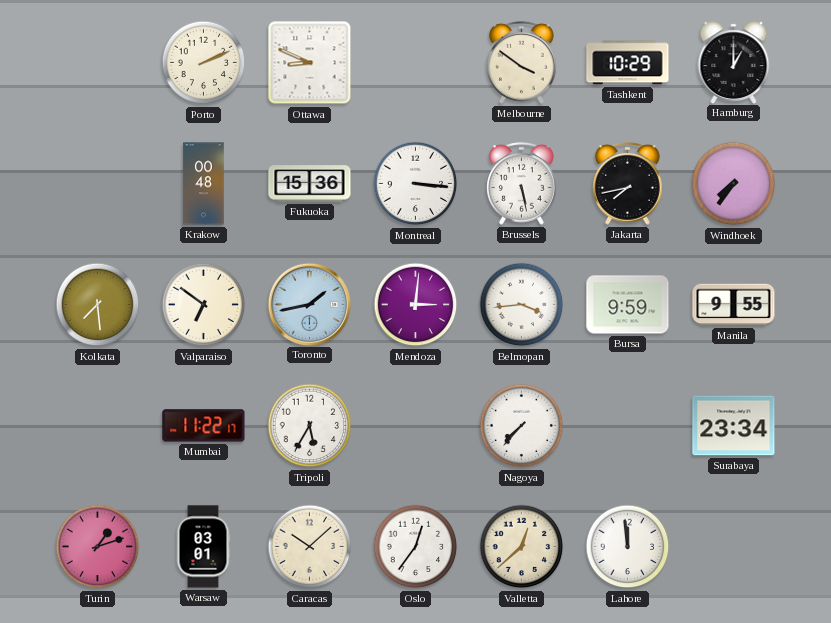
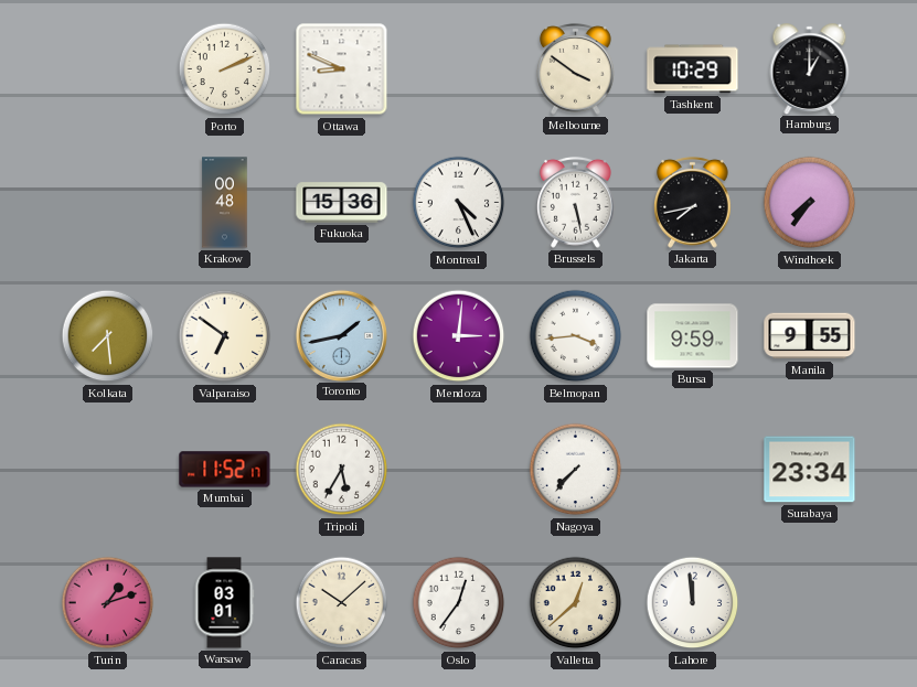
Montreal: 3:16 -> 4:26
Mumbai: 11:22 -> 11:52
